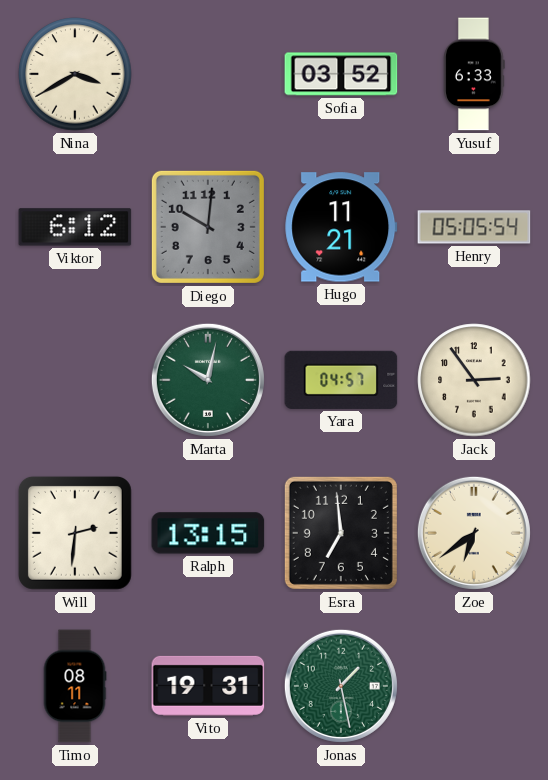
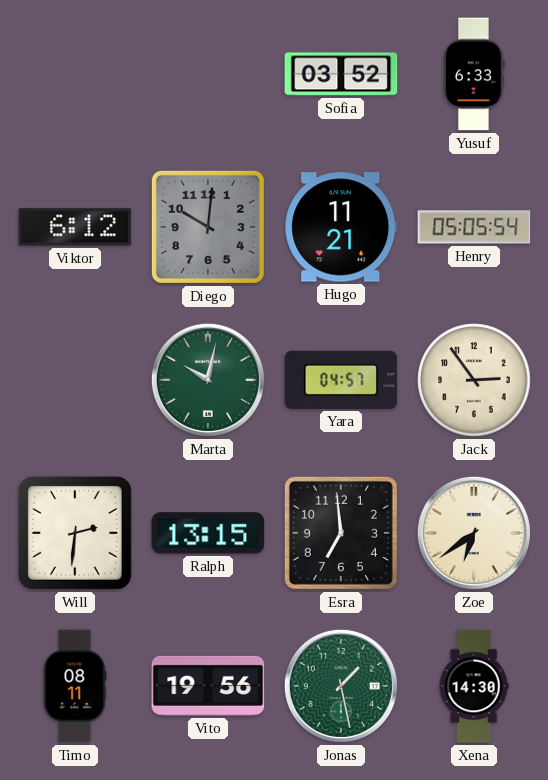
Nina: 3:40 -> none
Vito: 19:31 -> 19:56
Xena: none -> 14:30
